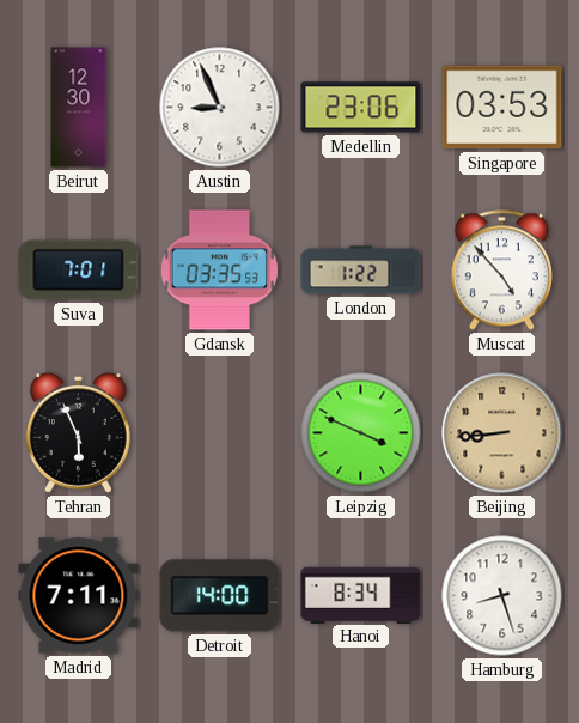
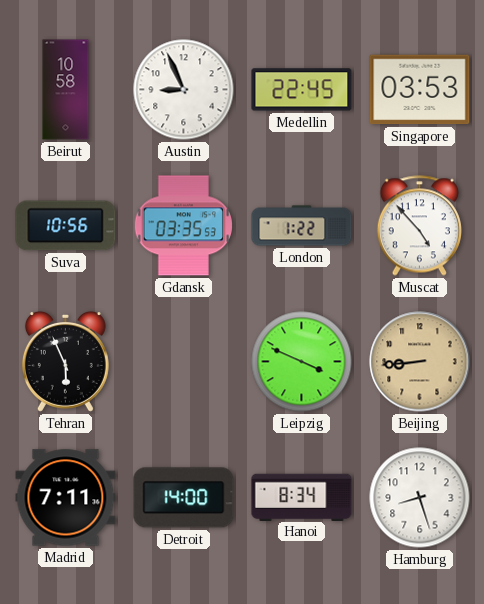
Beirut: 12:30 -> 10:58
Medellin: 23:06 -> 22:45
Suva: 7:01 -> 10:56
